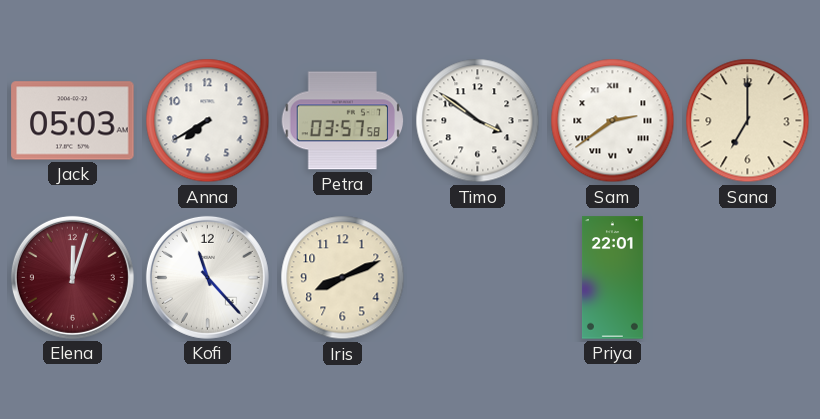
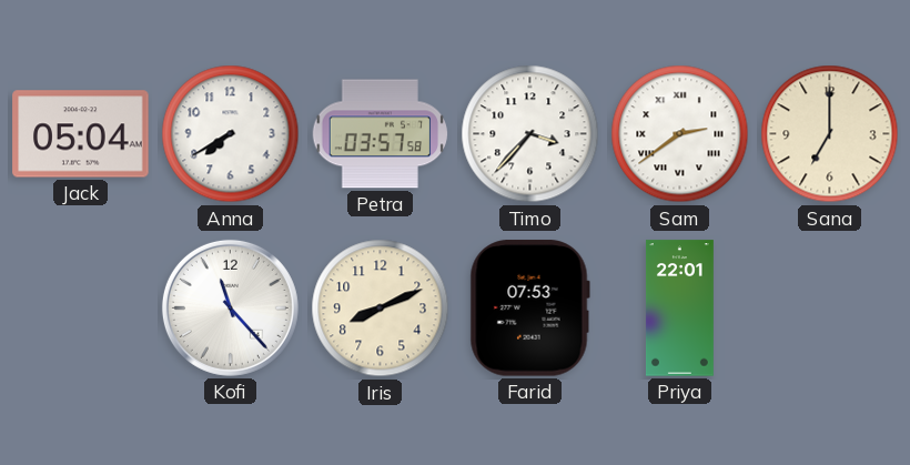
Jack: 05:03 -> 05:04
Timo: 3:51 -> 3:37
Elena: 12:03 -> none
Farid: none -> 07:53
